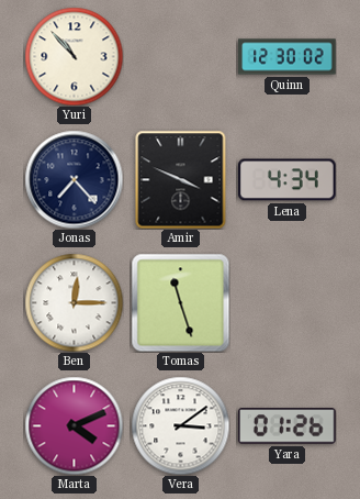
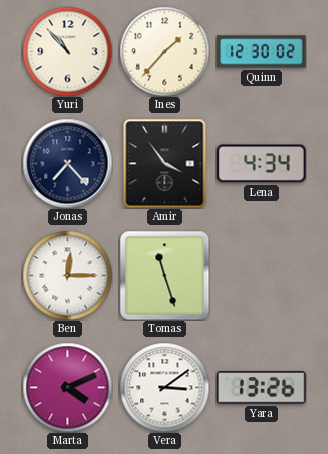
Ines: none -> 1:37
Amir: 3:49 -> 3:54
Yara: 01:26 -> 13:26
